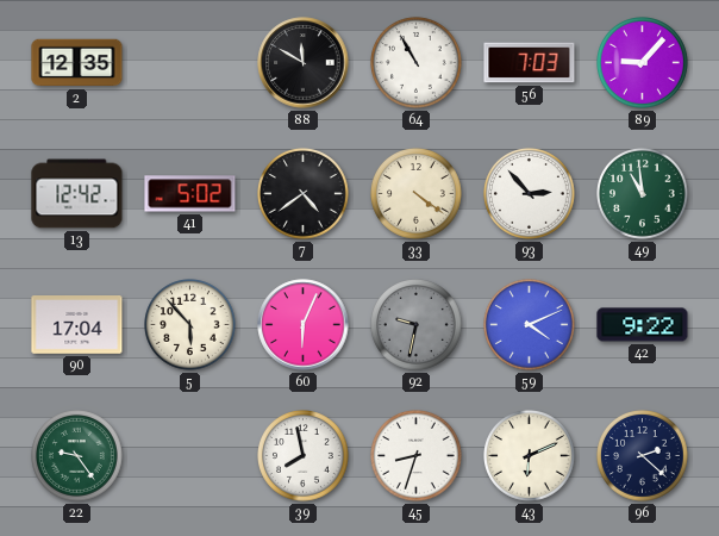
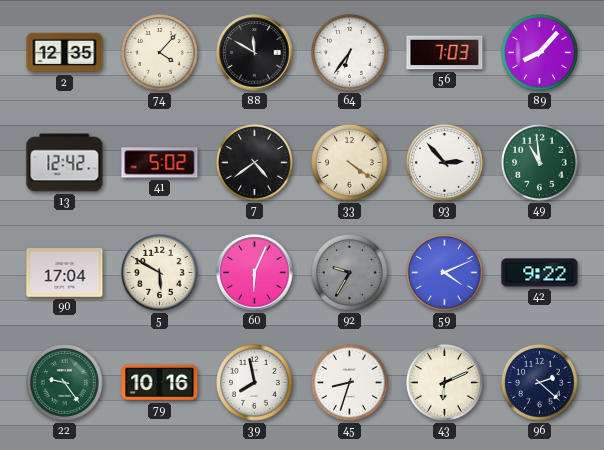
74: none -> 4:07
64: 10:55 -> 6:36
89: 9:07 -> 8:07
5: 5:53 -> 5:50
92: 9:32 -> 9:35
79: none -> 10:16
